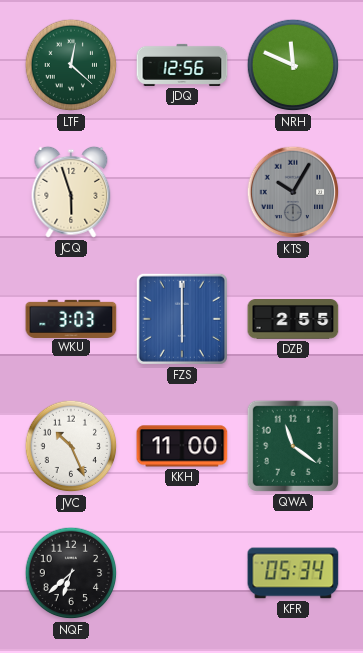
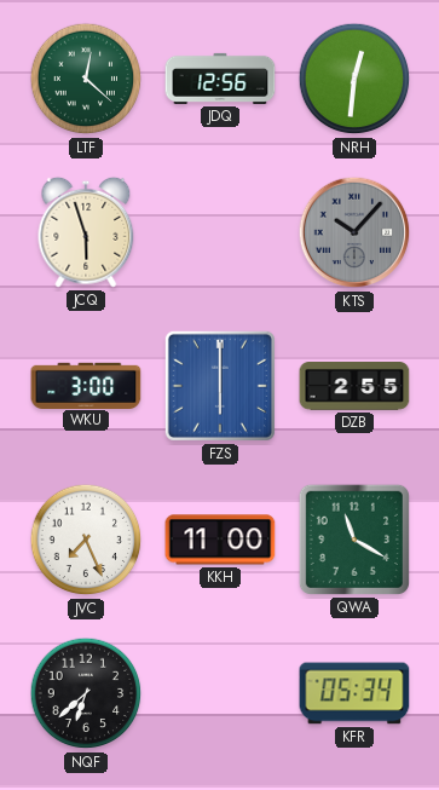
NRH: 11:49 -> 12:31
KTS: 10:05 -> 10:07
WKU: 3:03 -> 3:00
JVC: 10:26 -> 7:26
QWA: 11:21 -> 11:20
